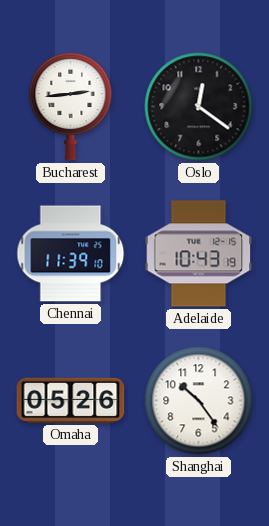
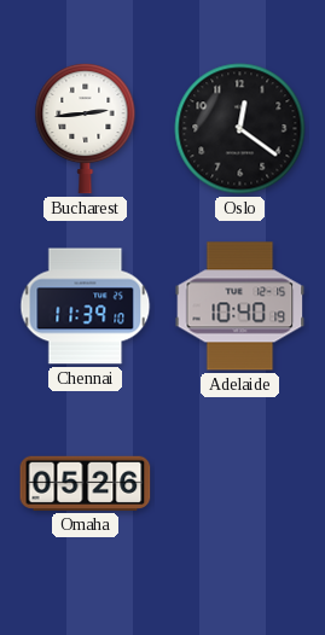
Adelaide: 10:43 -> 10:40
Shanghai: 10:24 -> none
